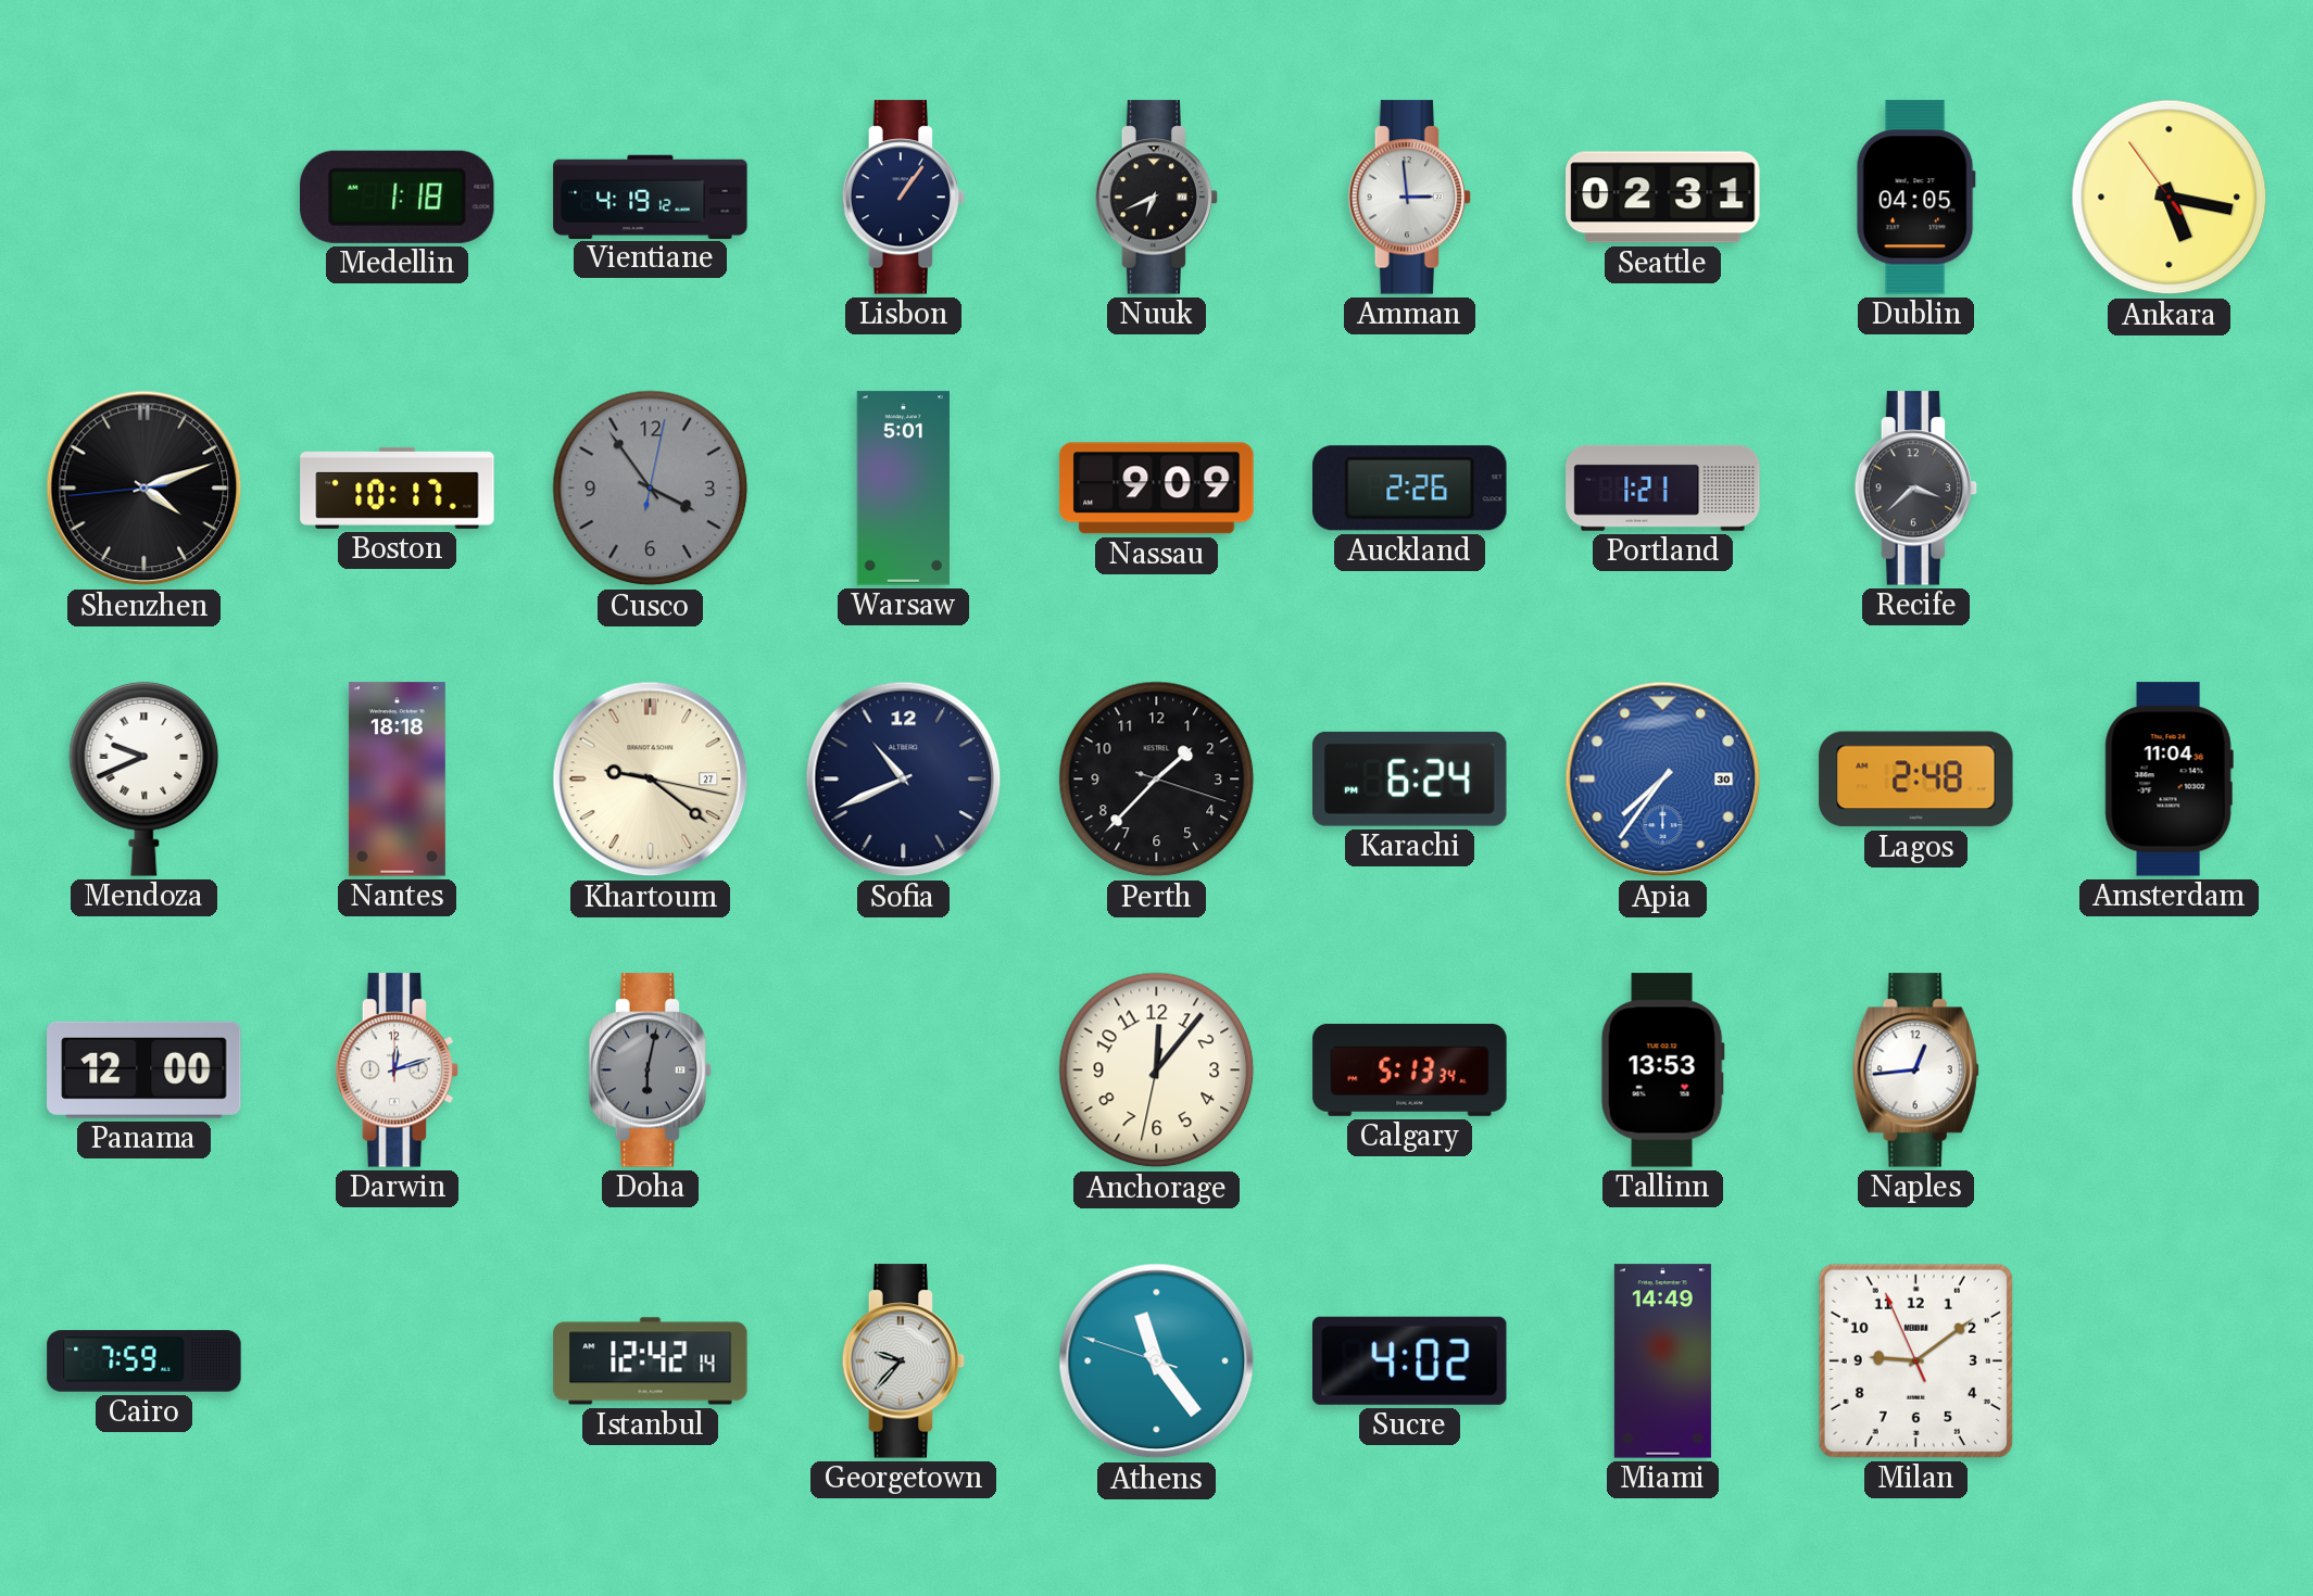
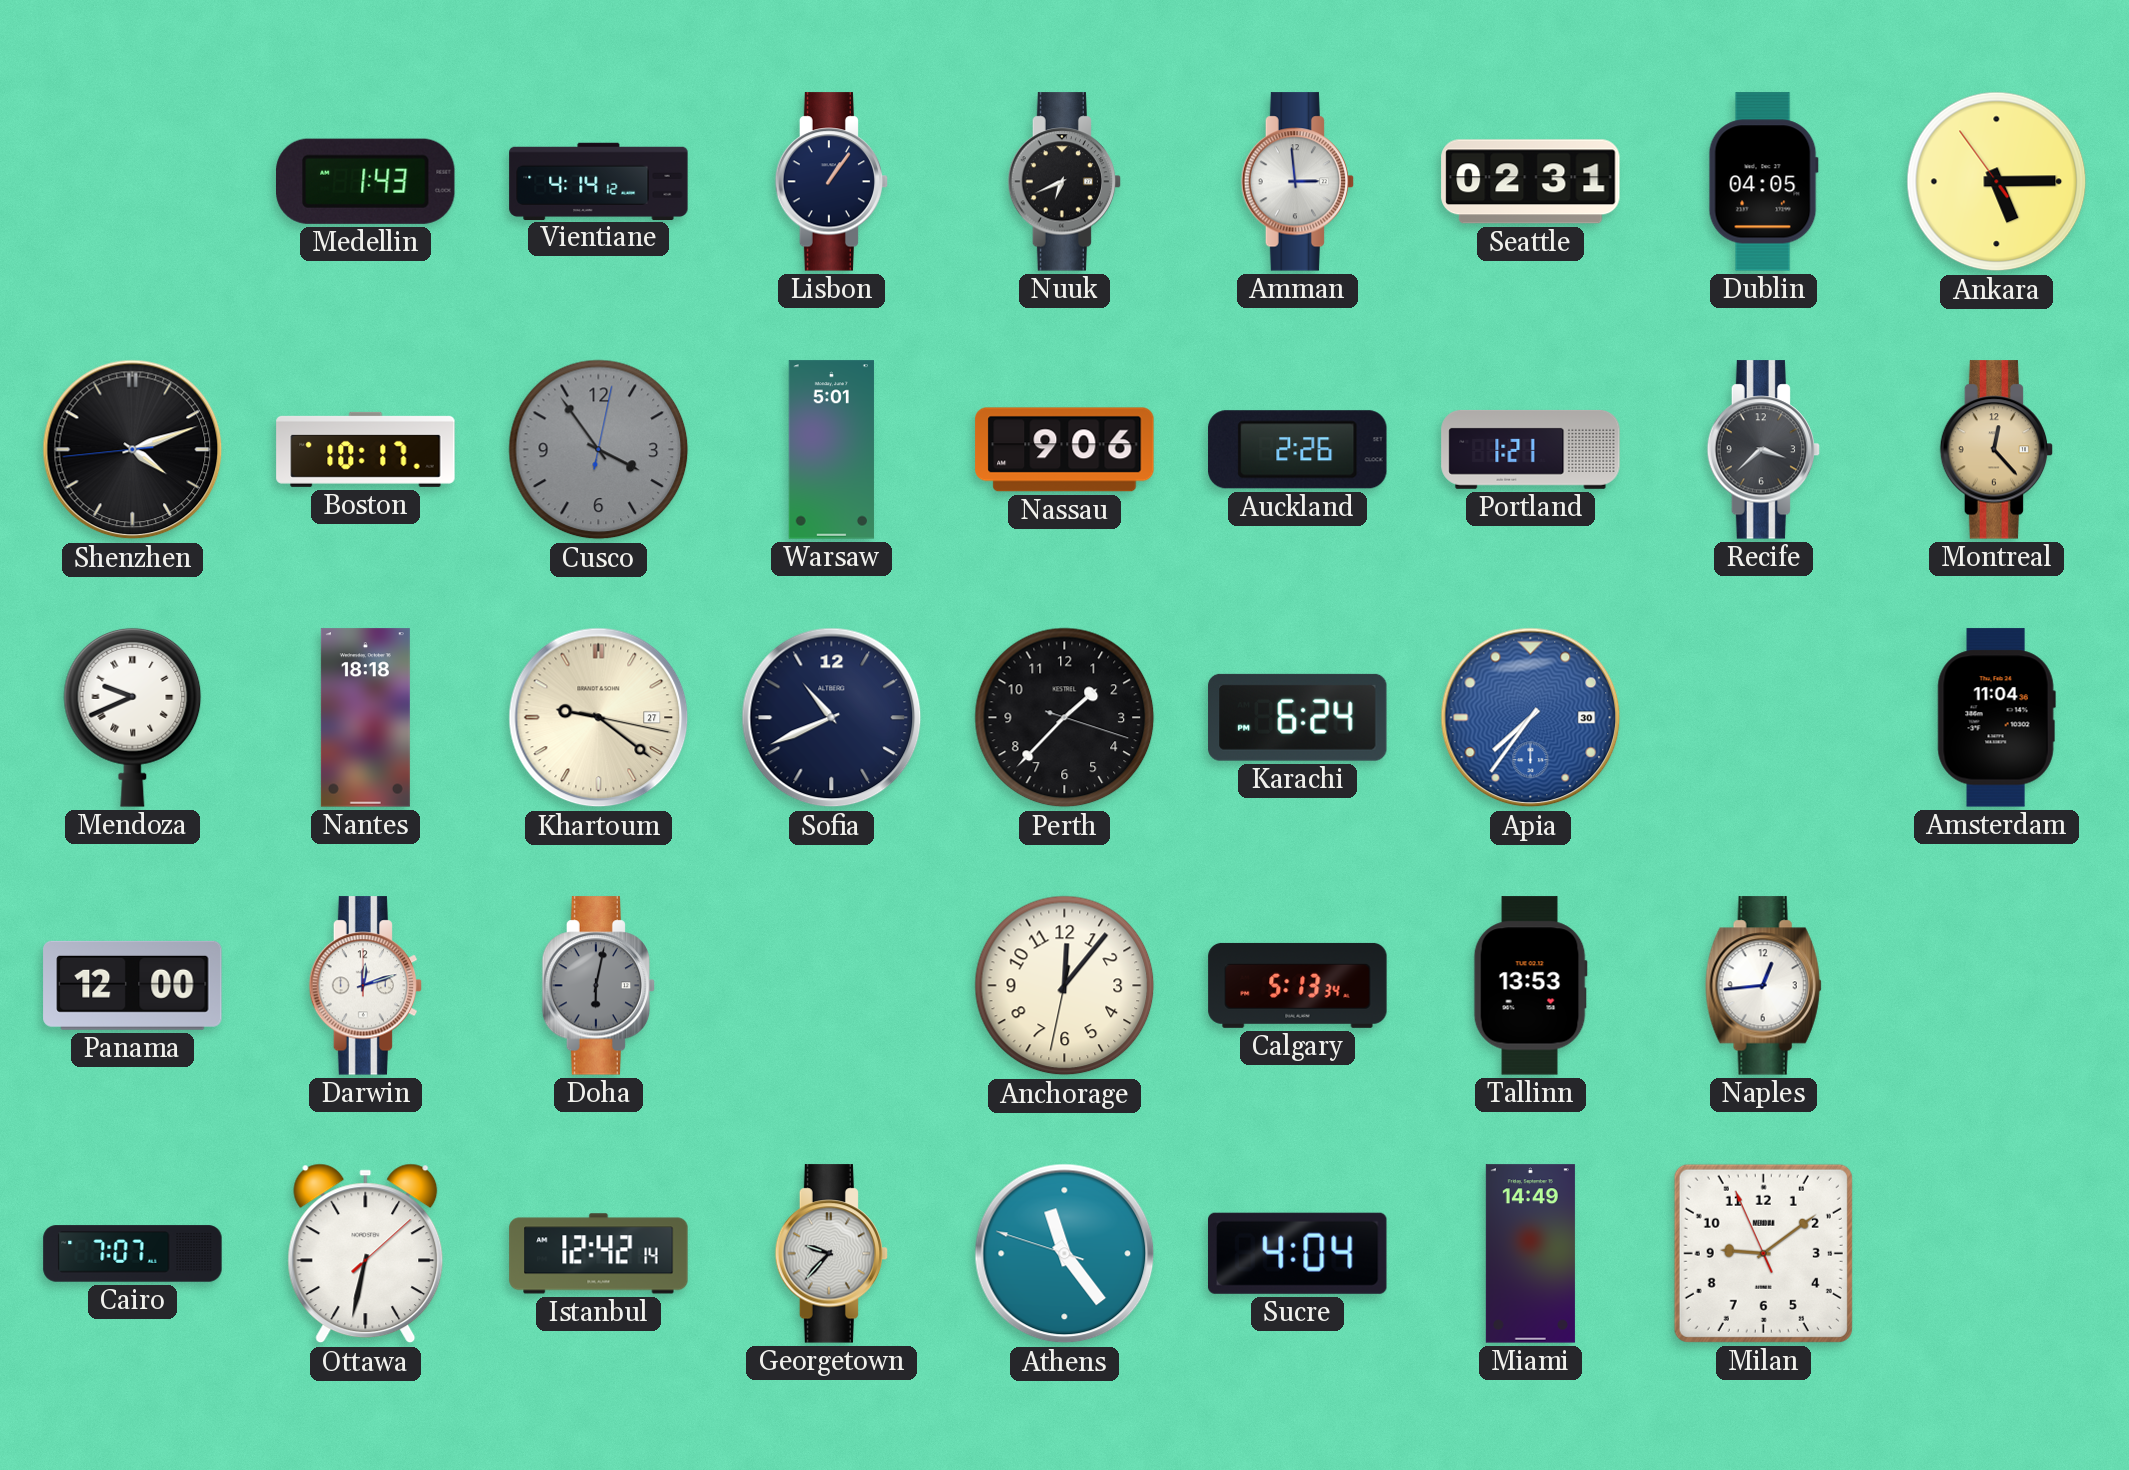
Medellin: 1:18 -> 1:43
Vientiane: 4:19 -> 4:14
Ankara: 5:16 -> 5:14
Nassau: 9:09 -> 9:06
Montreal: none -> 12:23
Lagos: 2:48 -> none
Cairo: 7:59 -> 7:07
Ottawa: none -> 6:32
Sucre: 4:02 -> 4:04
